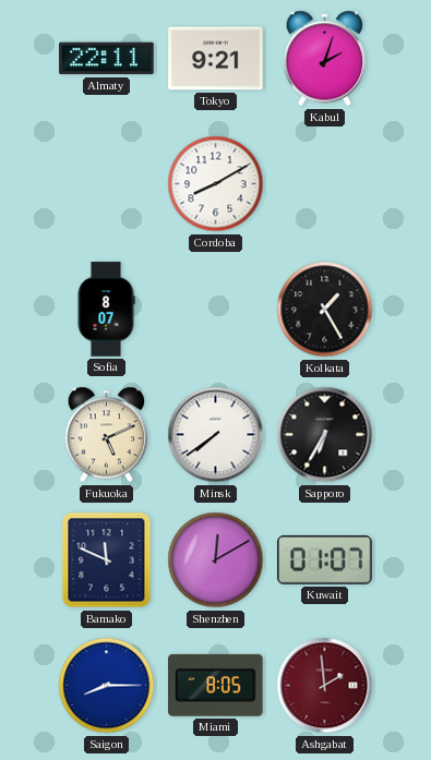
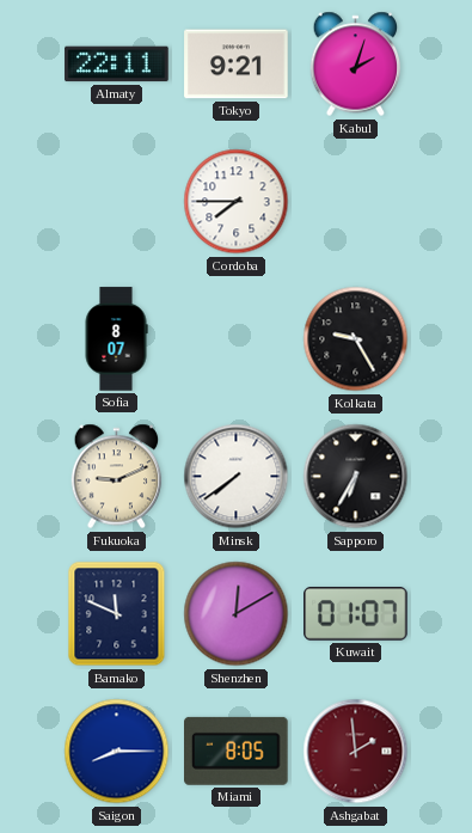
Cordoba: 8:10 -> 7:45
Kolkata: 1:25 -> 9:25
Fukuoka: 5:11 -> 9:11
